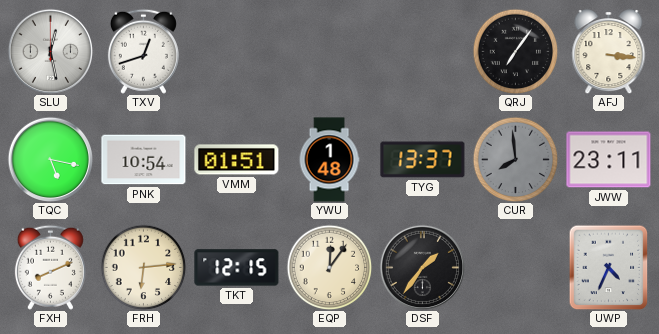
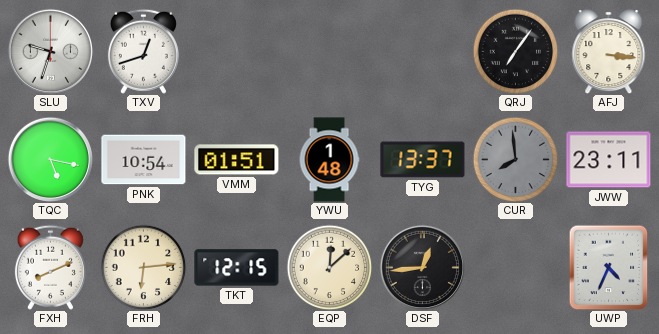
SLU: 12:28 -> 9:33
EQP: 12:06 -> 12:08
DSF: 1:36 -> 12:44
